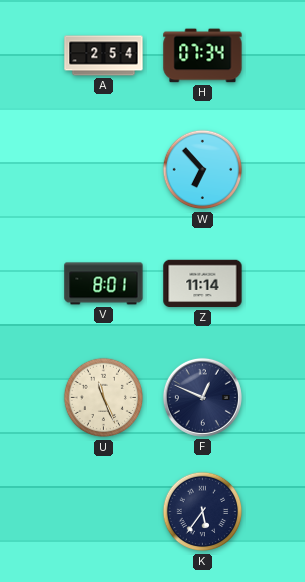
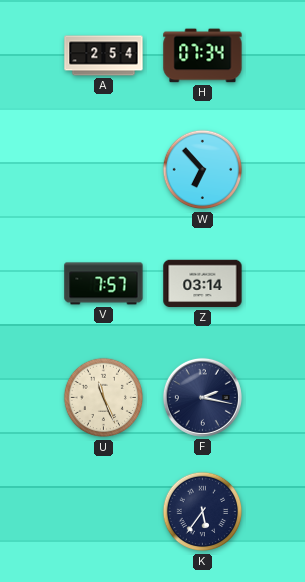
V: 8:01 -> 7:57
Z: 11:14 -> 03:14
F: 12:49 -> 2:17
